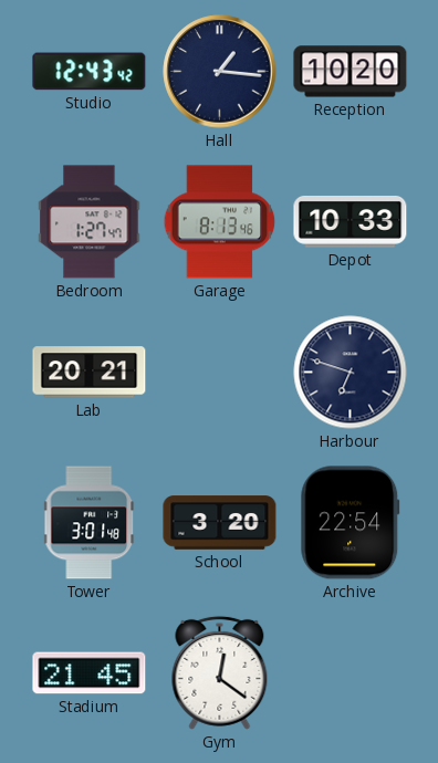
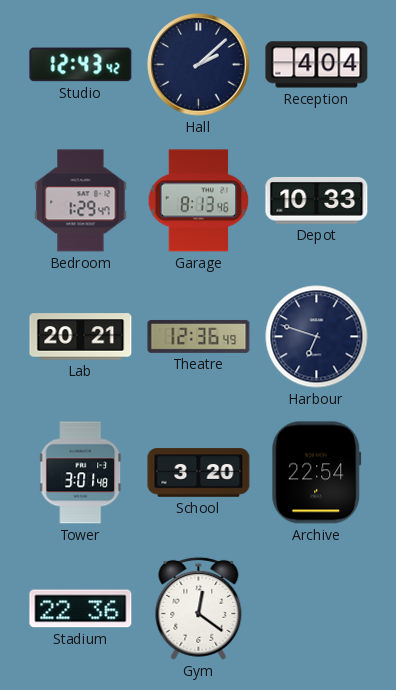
Hall: 1:16 -> 2:08
Reception: 10:20 -> 4:04
Bedroom: 1:27 -> 1:29
Theatre: none -> 12:36
Stadium: 21:45 -> 22:36
